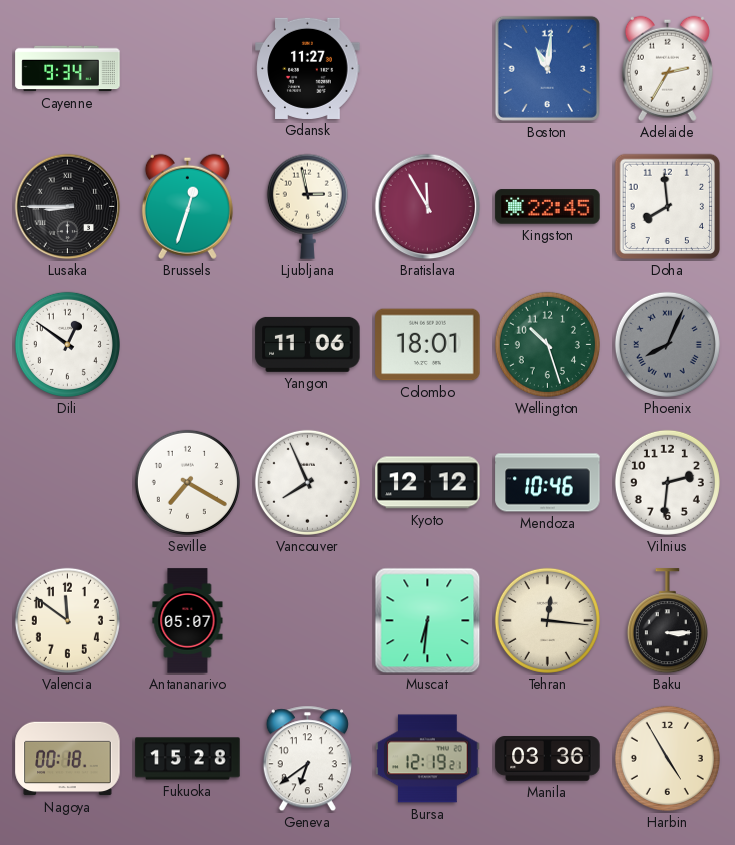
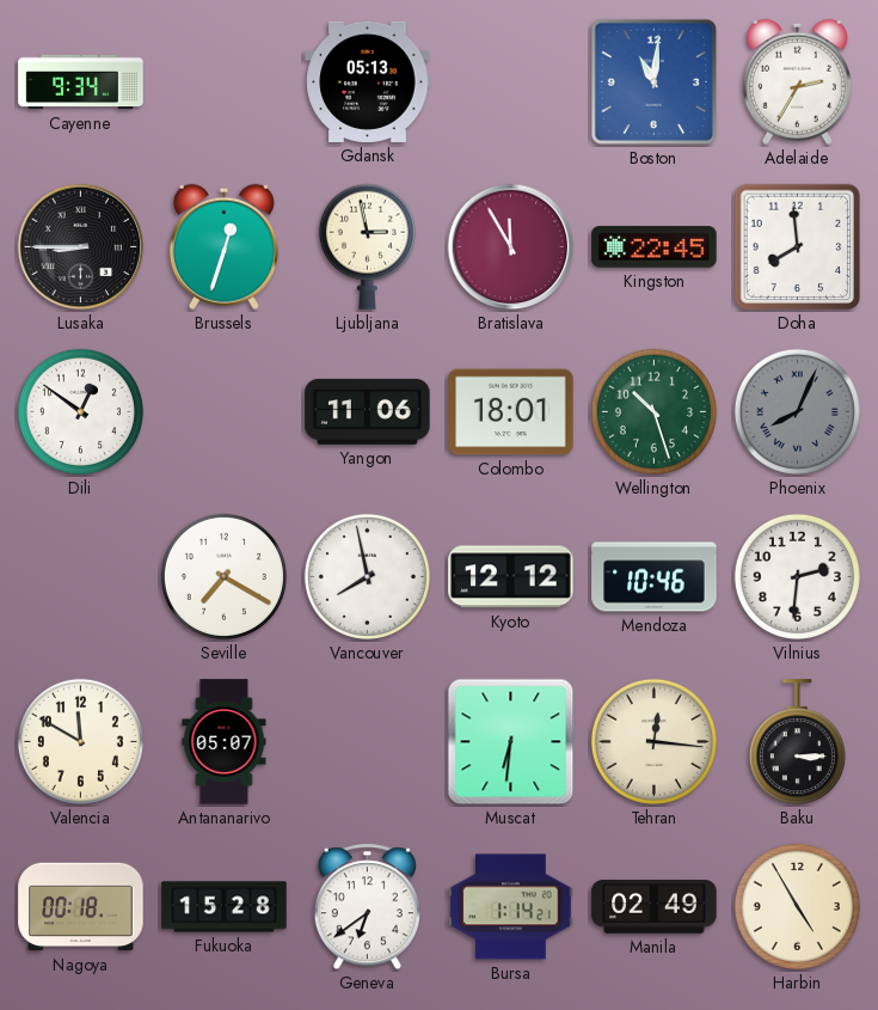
Gdansk: 11:27 -> 05:13
Vancouver: 7:56 -> 7:58
Valencia: 11:51 -> 11:50
Bursa: 12:19 -> 1:14
Manila: 03:36 -> 02:49
